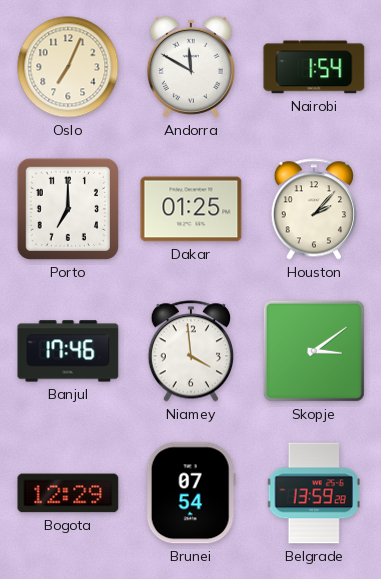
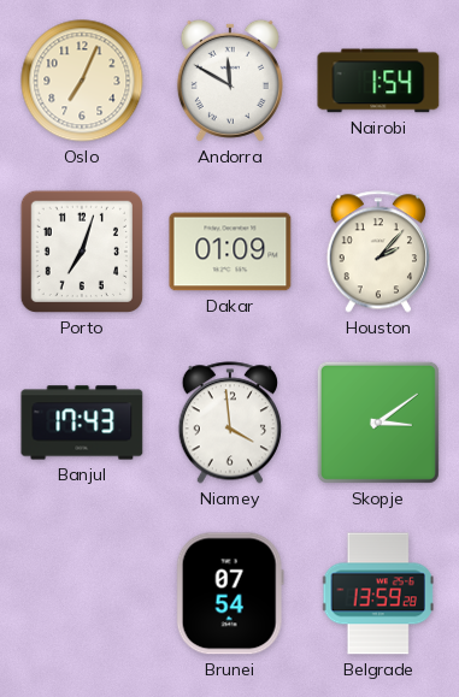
Porto: 7:00 -> 7:03
Dakar: 01:25 -> 01:09
Banjul: 17:46 -> 17:43
Bogota: 12:29 -> none
